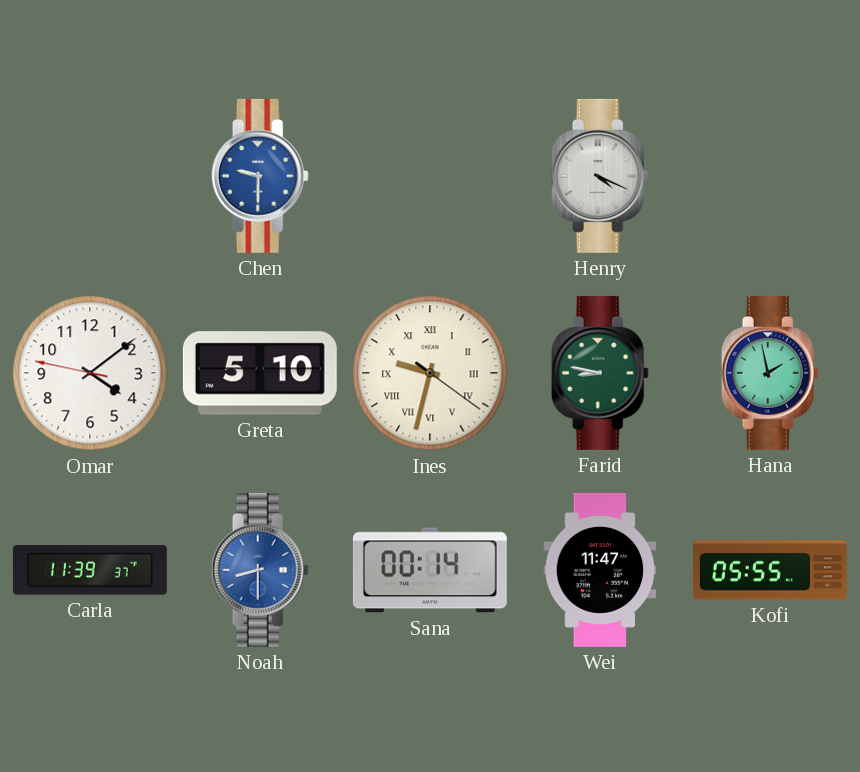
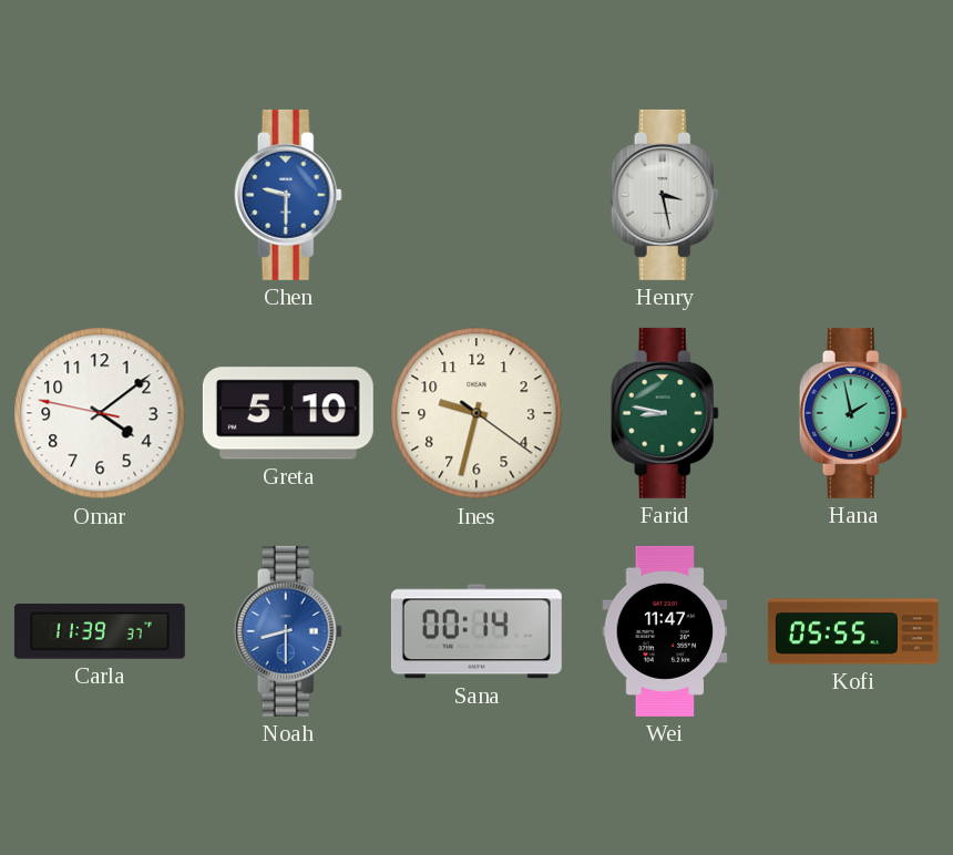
Henry: 4:19 -> 3:28
Ines numerals: Roman -> Arabic
